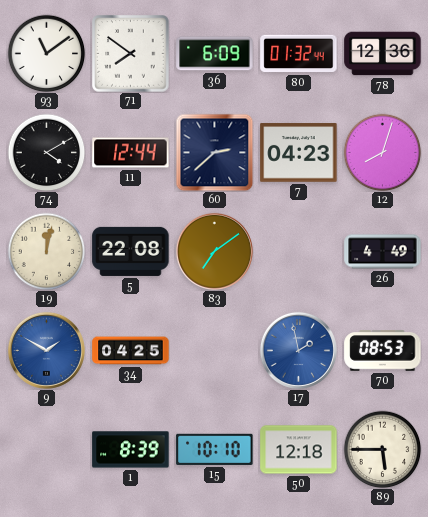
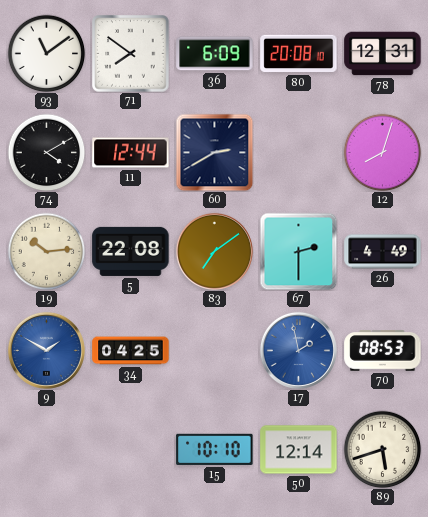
80: 01:32 -> 20:08
78: 12:36 -> 12:31
60: 2:38 -> 2:40
7: 04:23 -> none
19: 12:02 -> 10:14
67: none -> 2:30
1: 8:39 -> none
50: 12:18 -> 12:14
89: 5:45 -> 5:42
